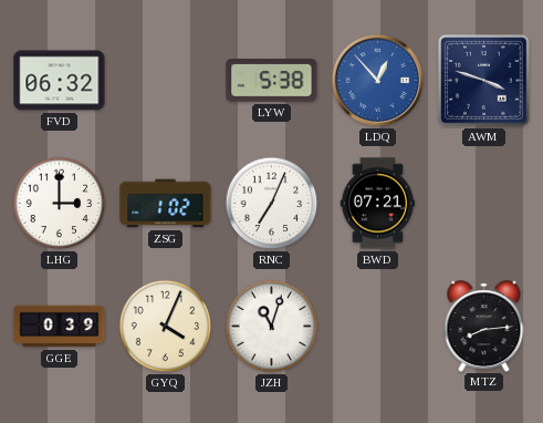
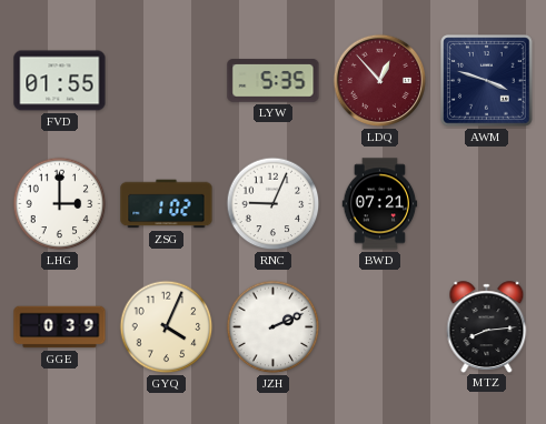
FVD: 06:32 -> 01:55
LYW: 5:38 -> 5:35
LDQ dial: blue -> burgundy
RNC: 7:04 -> 9:04
JZH: 11:03 -> 2:11
